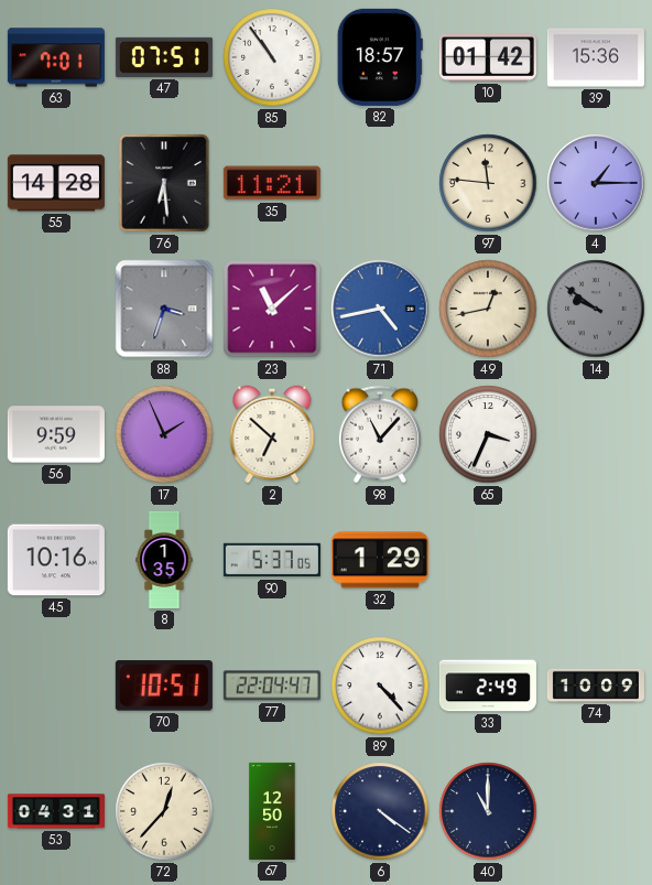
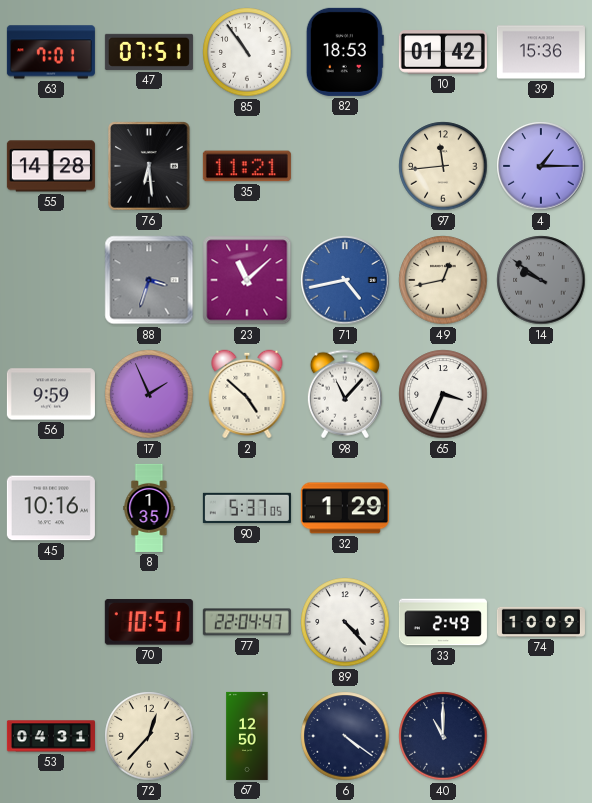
82: 18:57 -> 18:53
97: 11:46 -> 11:44
2: 6:52 -> 4:52
